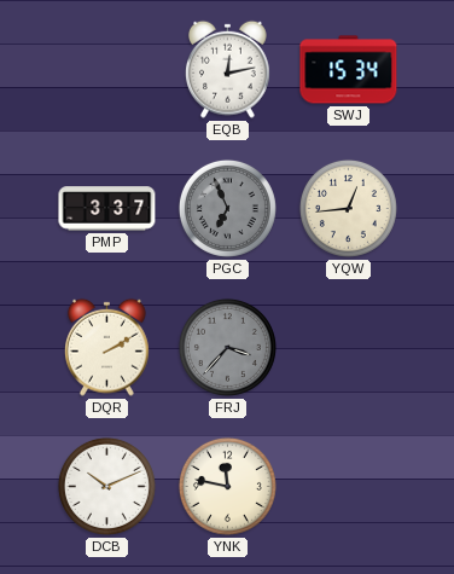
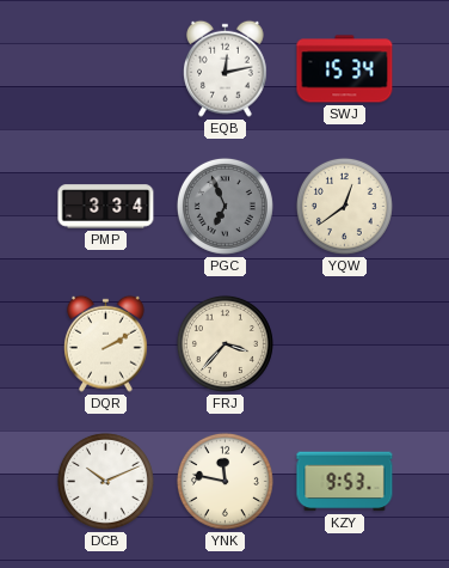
PMP: 3:37 -> 3:34
YQW: 12:44 -> 12:39
FRJ dial: grey -> cream
KZY: none -> 9:53
